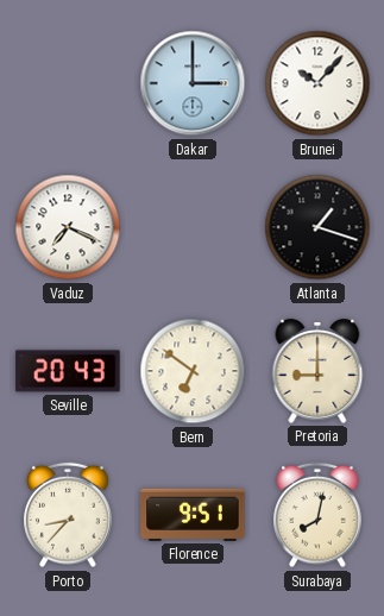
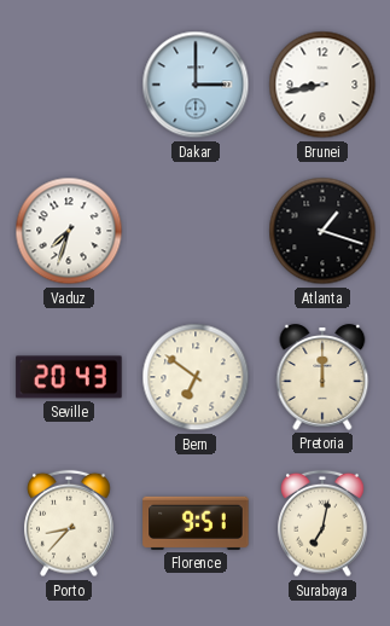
Brunei: 10:07 -> 8:43
Vaduz: 7:19 -> 7:33
Pretoria: 9:00 -> 12:00
Surabaya: 8:02 -> 7:02
